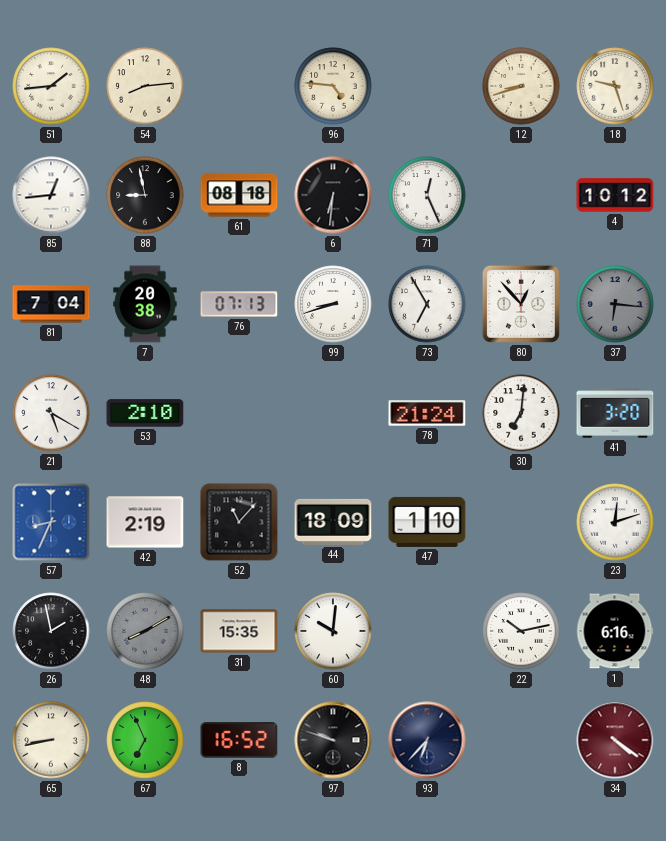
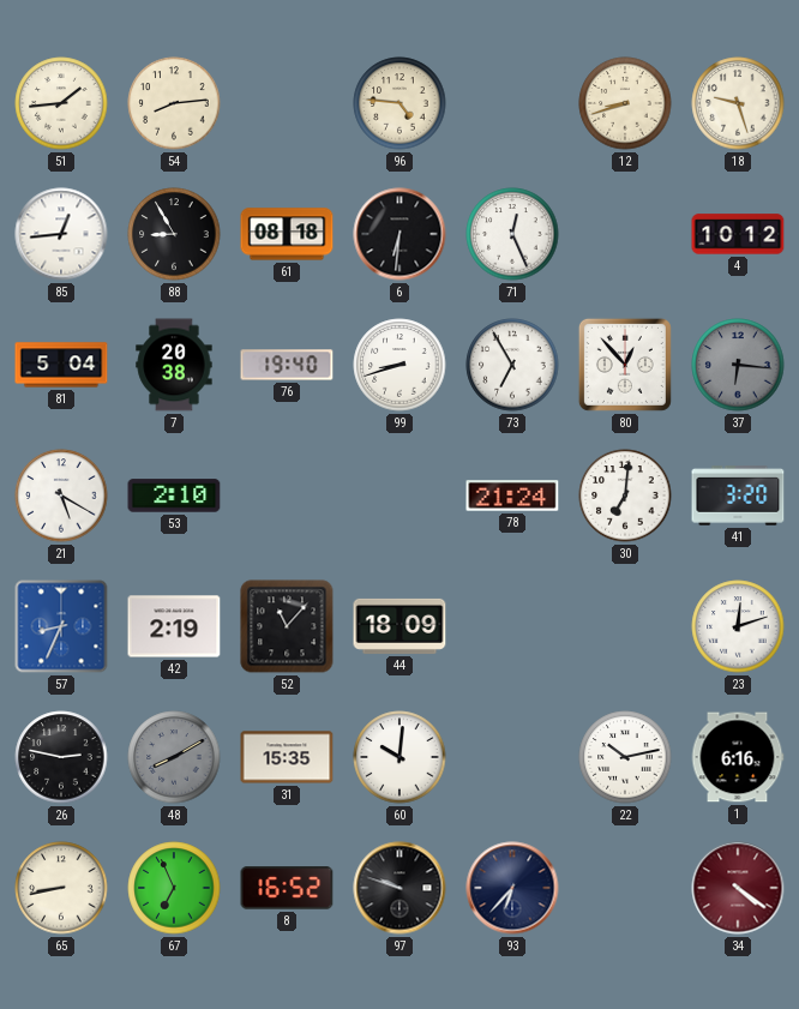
88: 8:58 -> 8:55
81: 7:04 -> 5:04
76: 07:13 -> 19:40
47: 1:10 -> none
26: 1:58 -> 2:47
